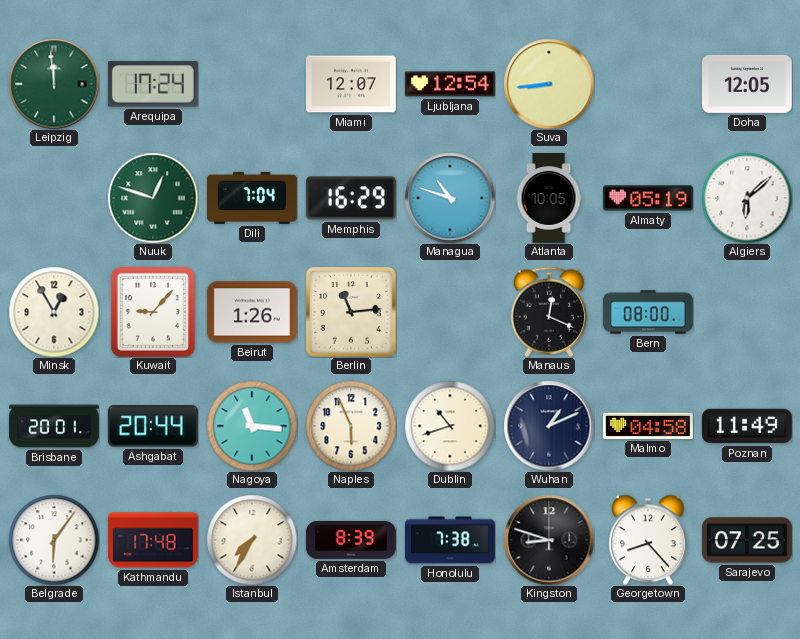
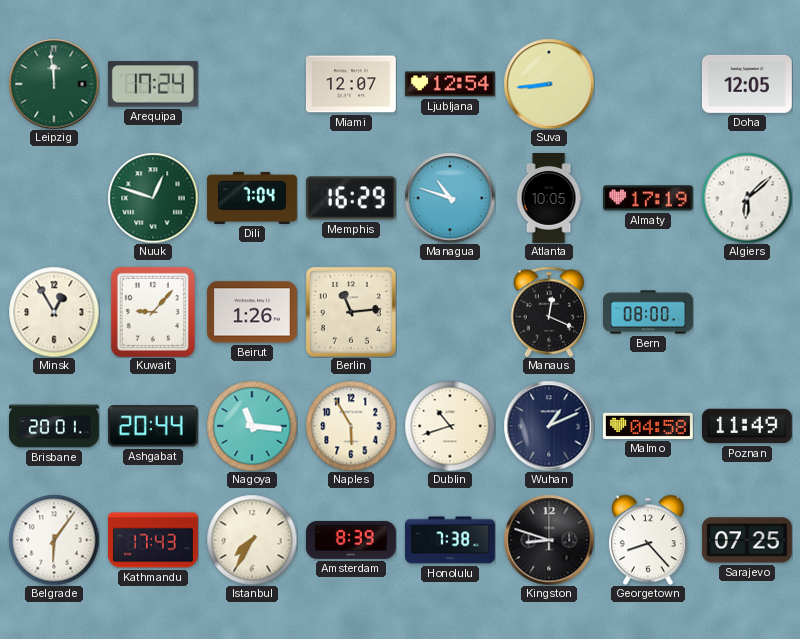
Almaty: 05:19 -> 17:19
Naples: 5:56 -> 5:55
Kathmandu: 17:48 -> 17:43
